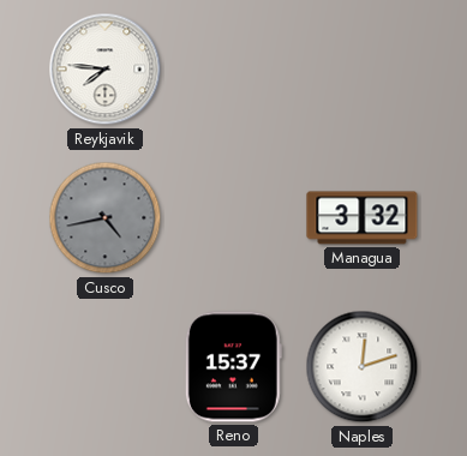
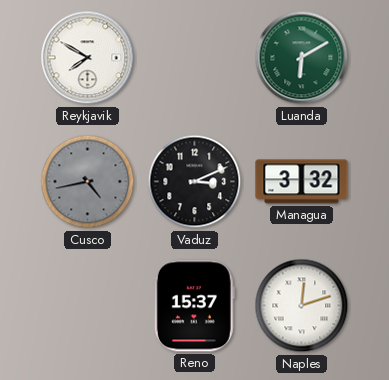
Reykjavik: 7:46 -> 7:50
Luanda: none -> 6:10
Vaduz: none -> 3:11
